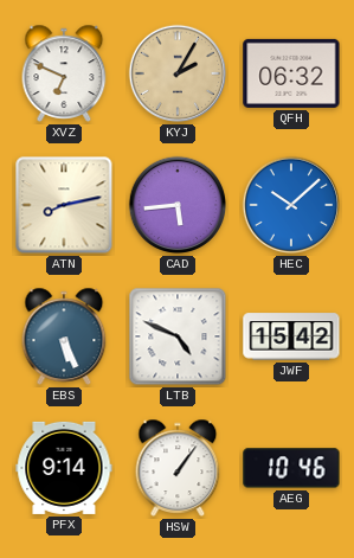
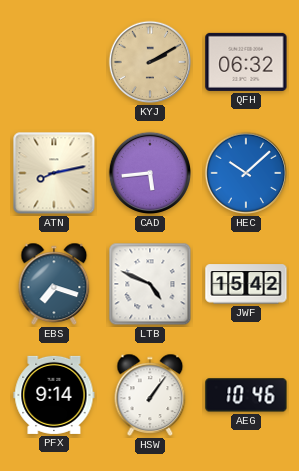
XVZ: 6:49 -> none
KYJ: 2:05 -> 2:10
EBS: 5:26 -> 7:18
